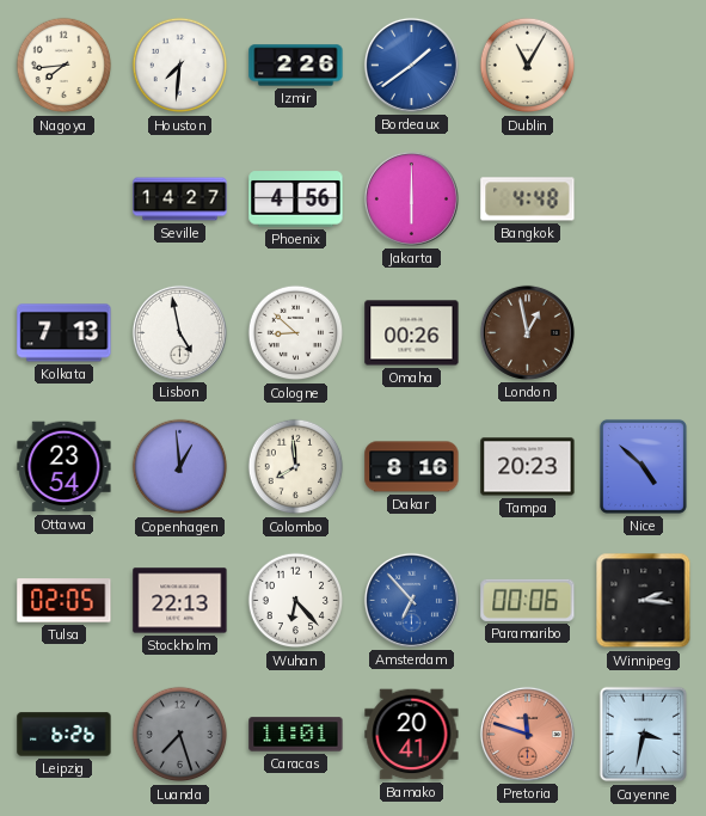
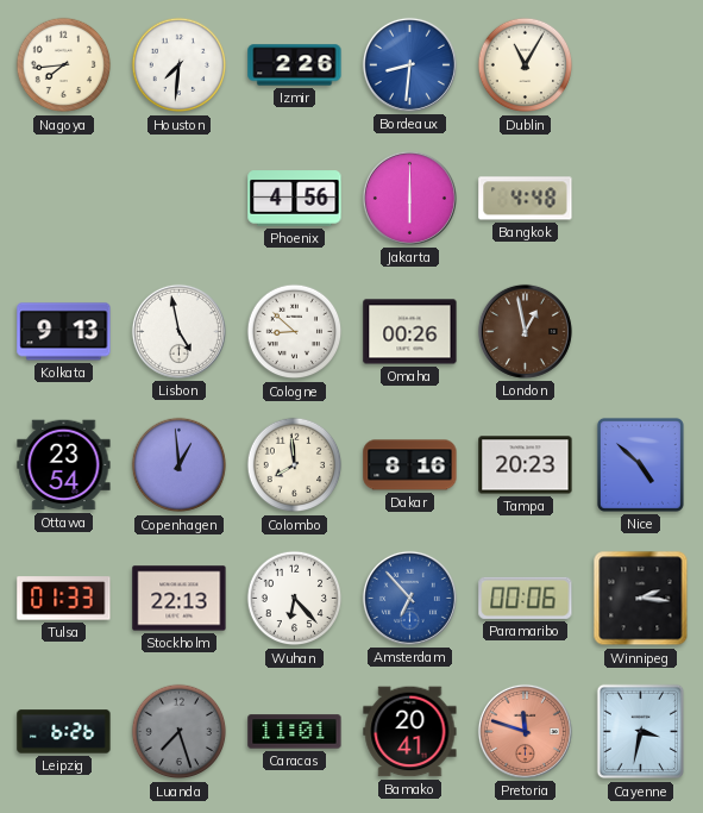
Bordeaux: 1:39 -> 8:31
Seville: 14:27 -> none
Kolkata: 7:13 -> 9:13
Tulsa: 02:05 -> 01:33
